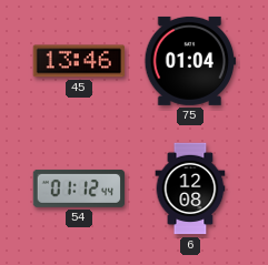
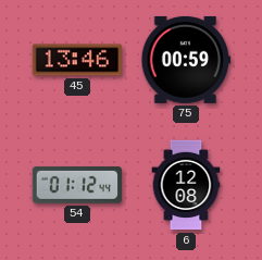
75: 01:04 -> 00:59
